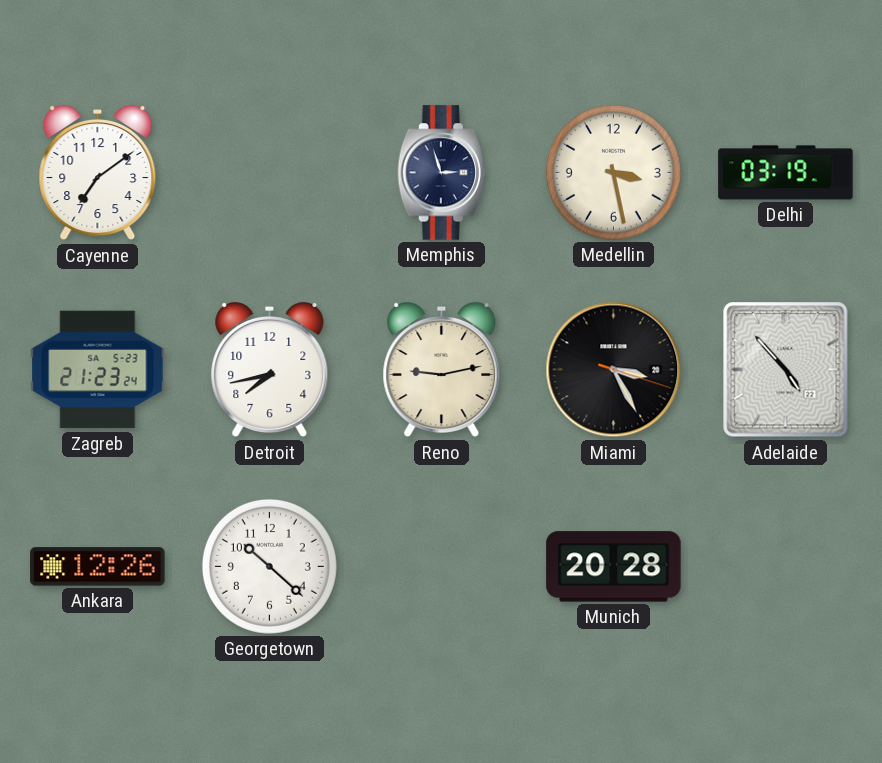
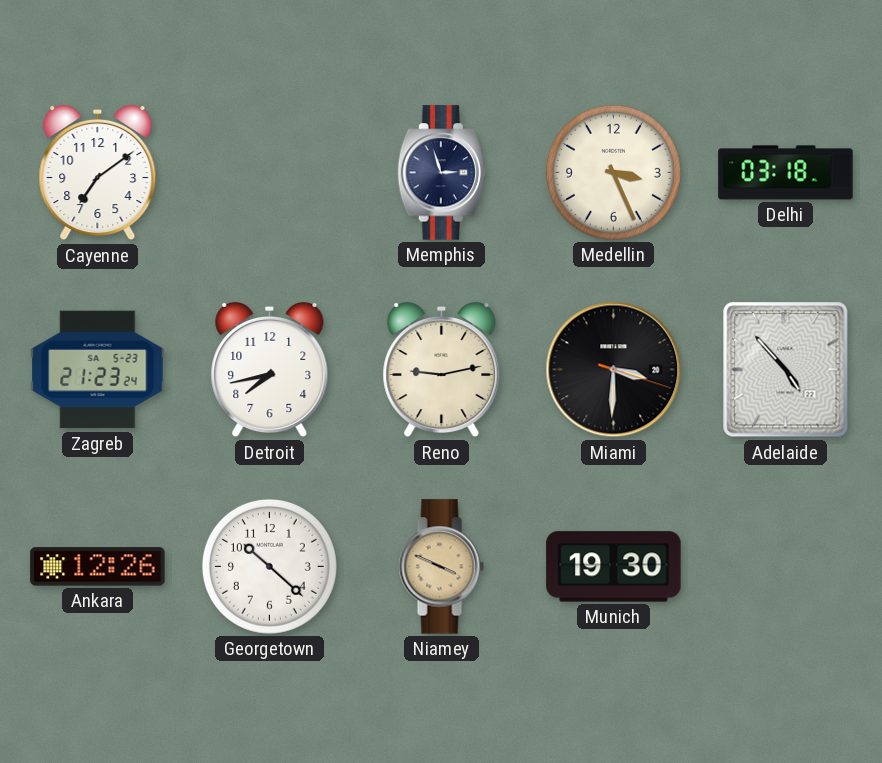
Medellin: 3:28 -> 3:26
Delhi: 03:19 -> 03:18
Miami: 3:25 -> 3:30
Niamey: none -> 3:49
Munich: 20:28 -> 19:30
